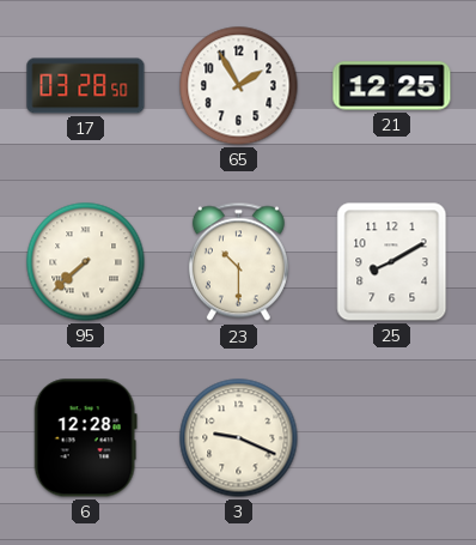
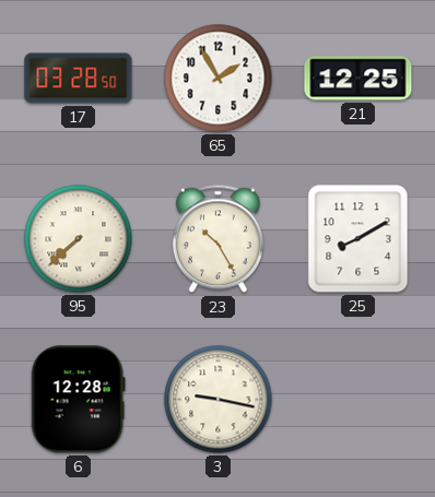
23: 10:30 -> 10:25
3: 9:19 -> 9:17
